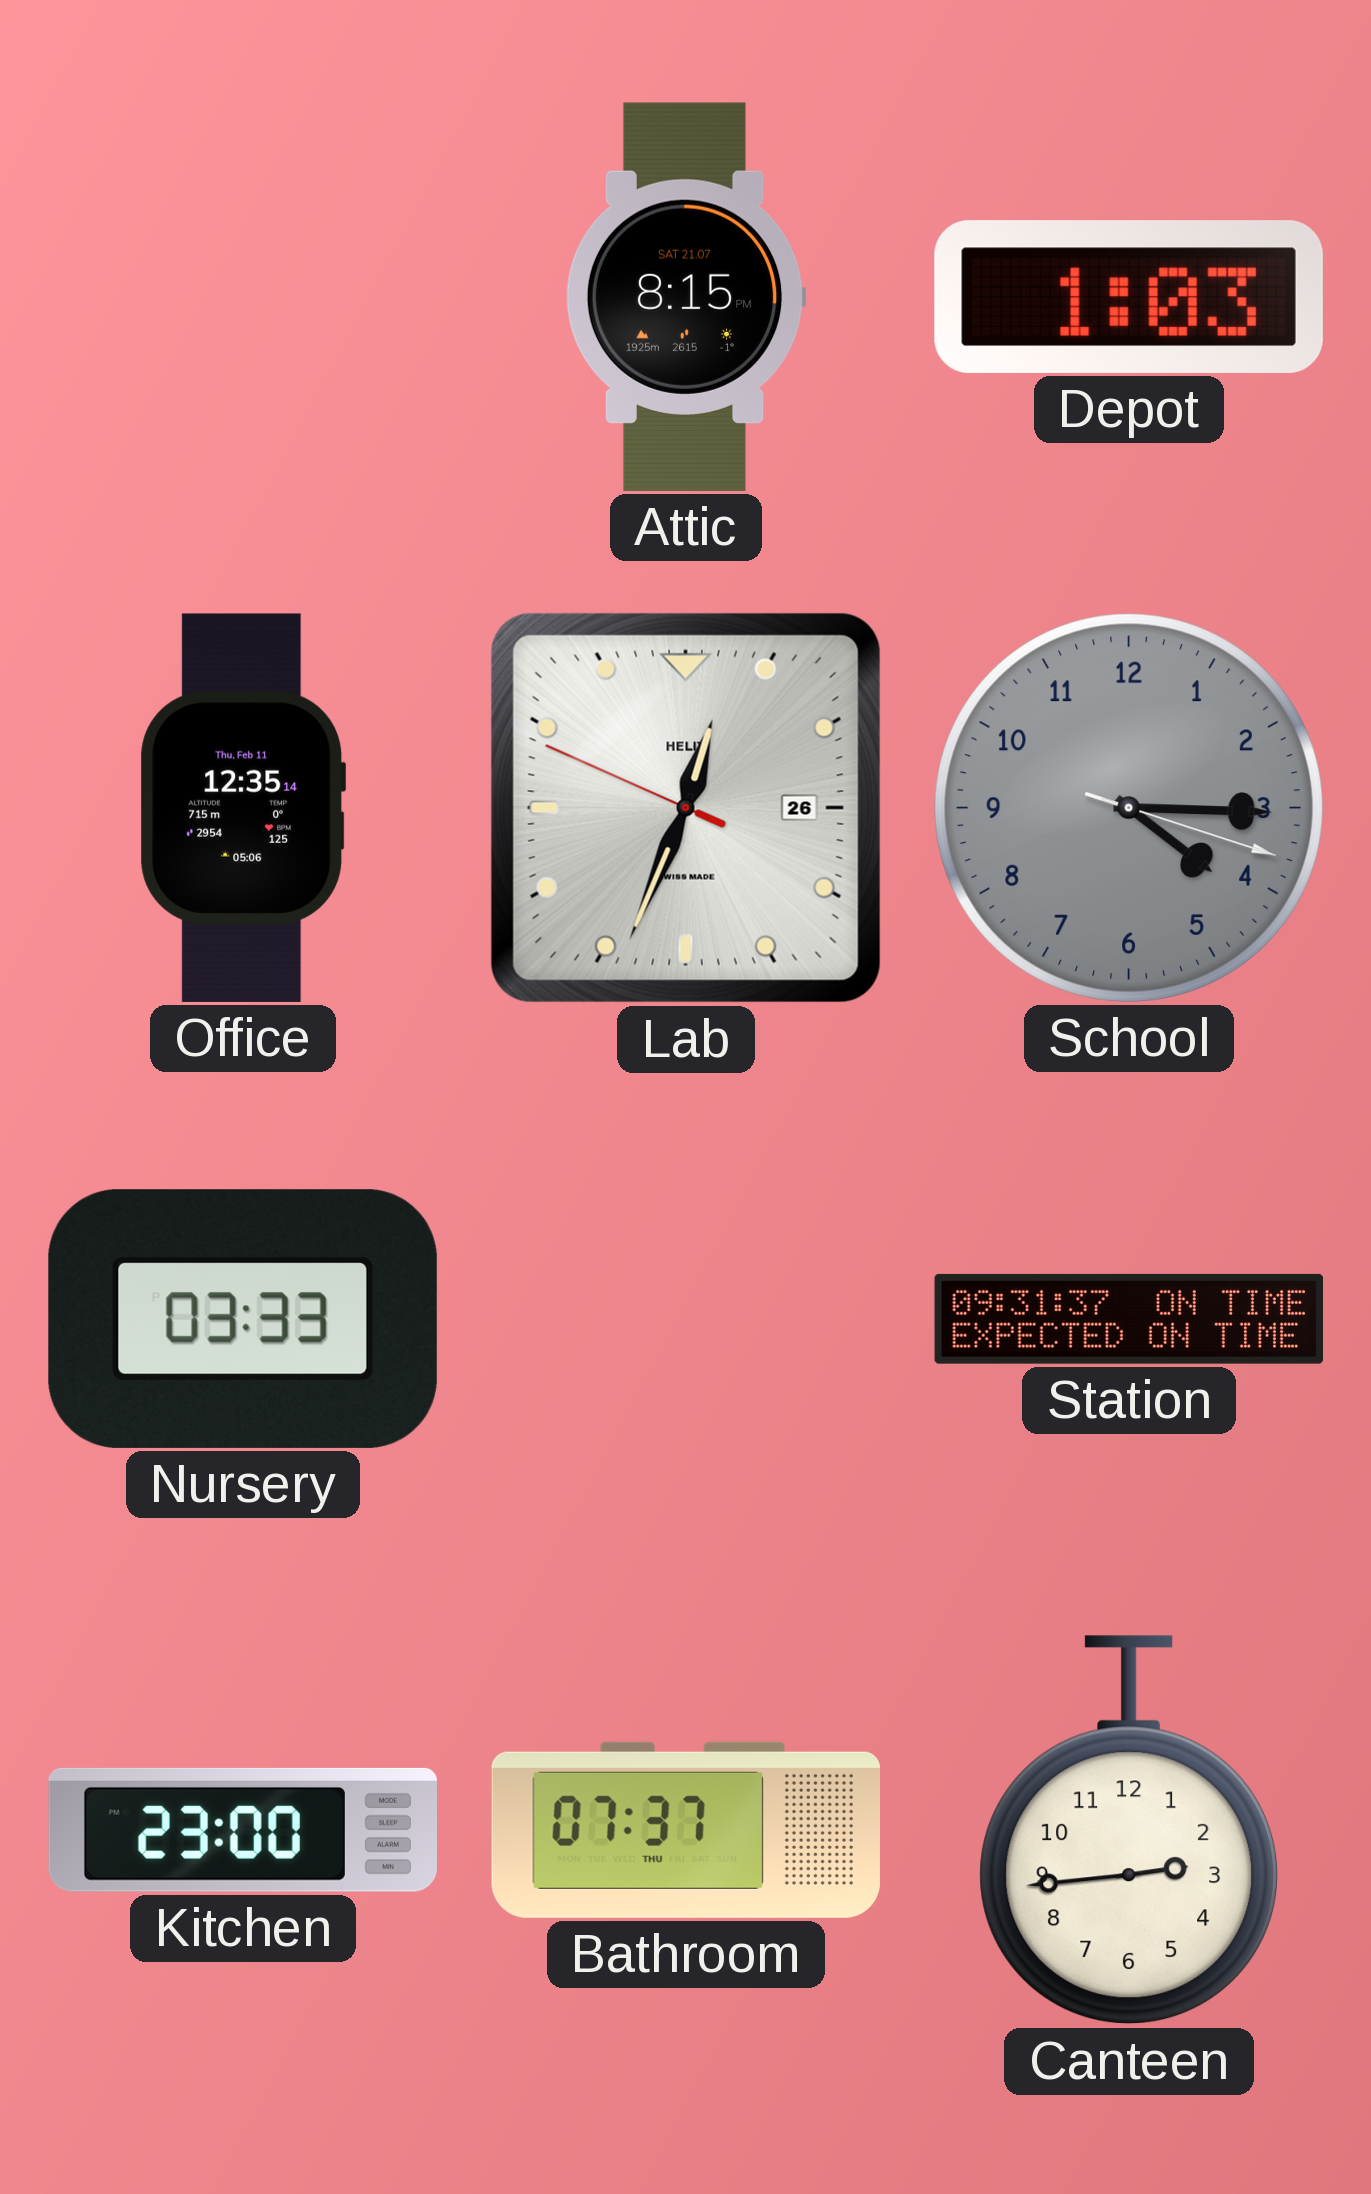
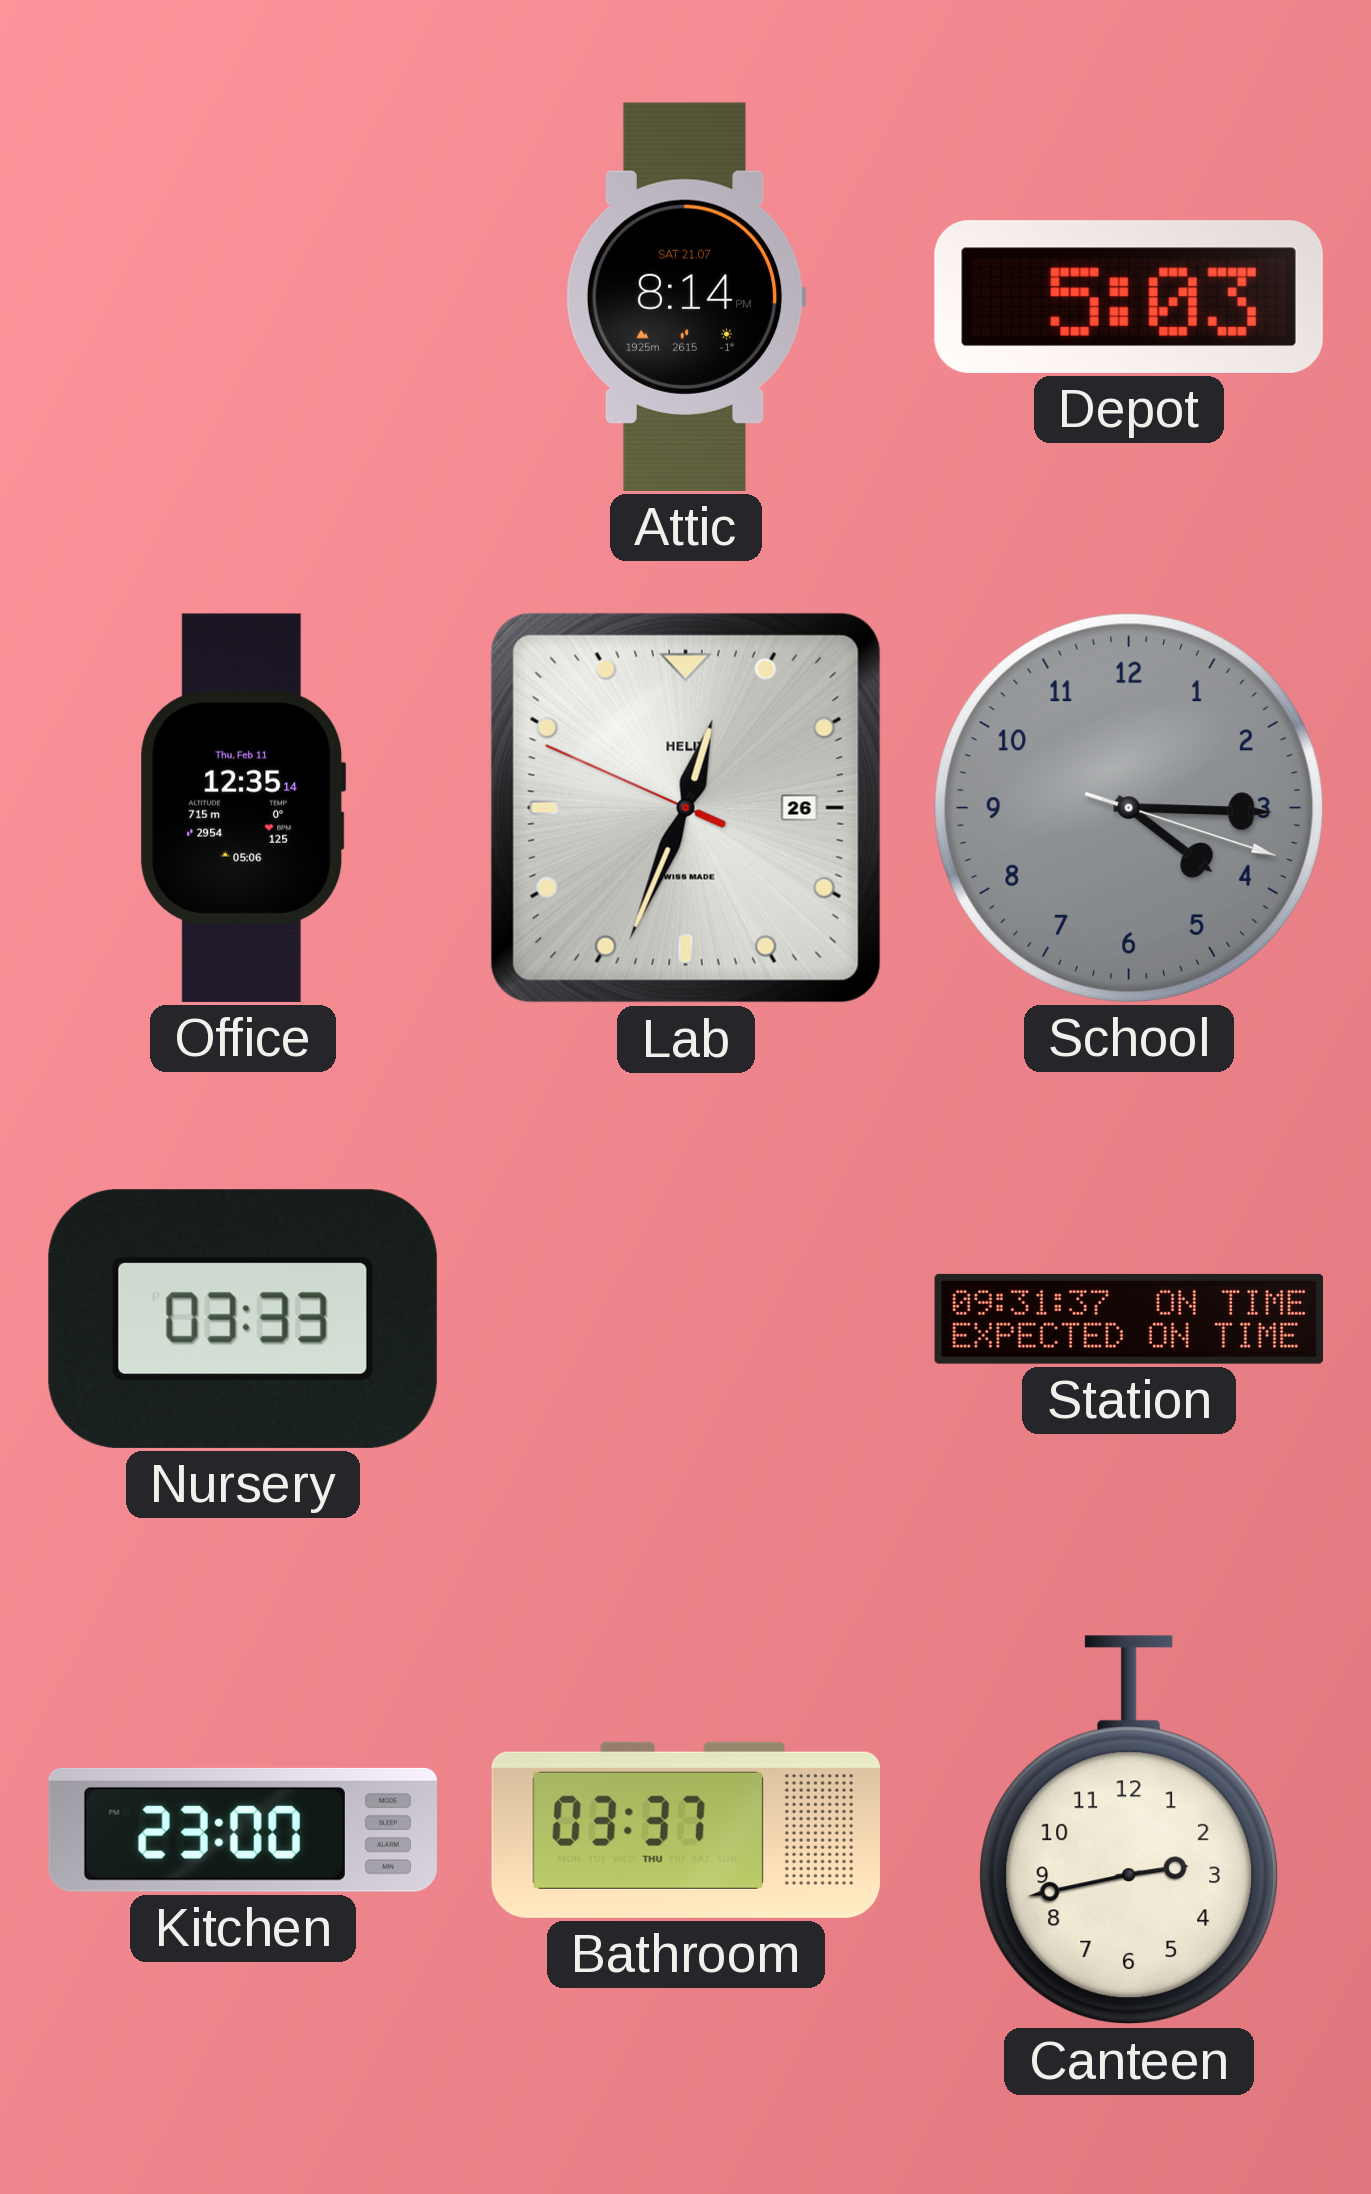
Attic: 8:15 -> 8:14
Depot: 1:03 -> 5:03
Bathroom: 07:37 -> 03:37
Canteen: 2:44 -> 2:43
